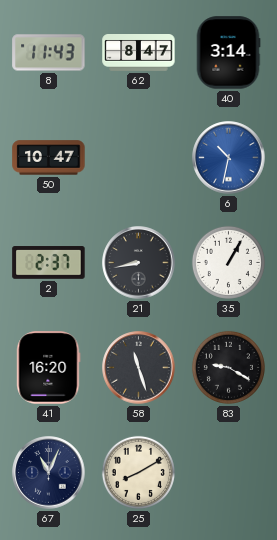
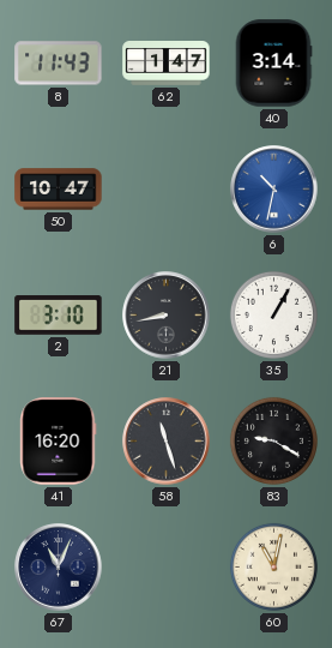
62: 8:47 -> 1:47
2: 2:37 -> 3:10
25: 8:10 -> none
60: none -> 11:02
